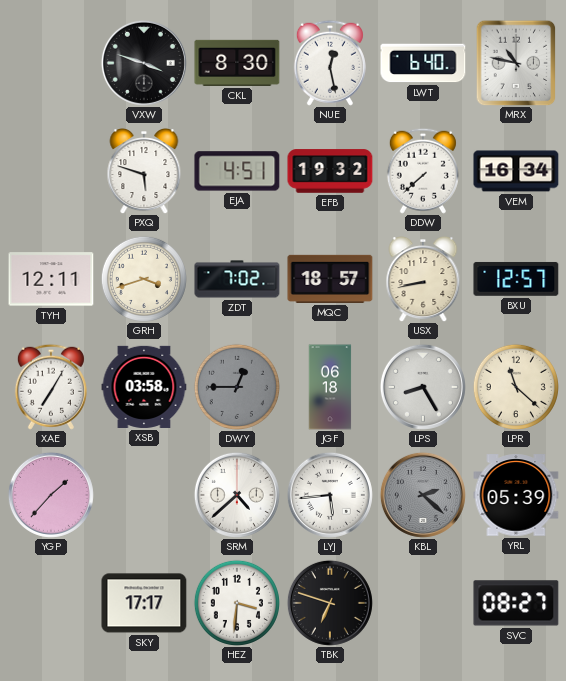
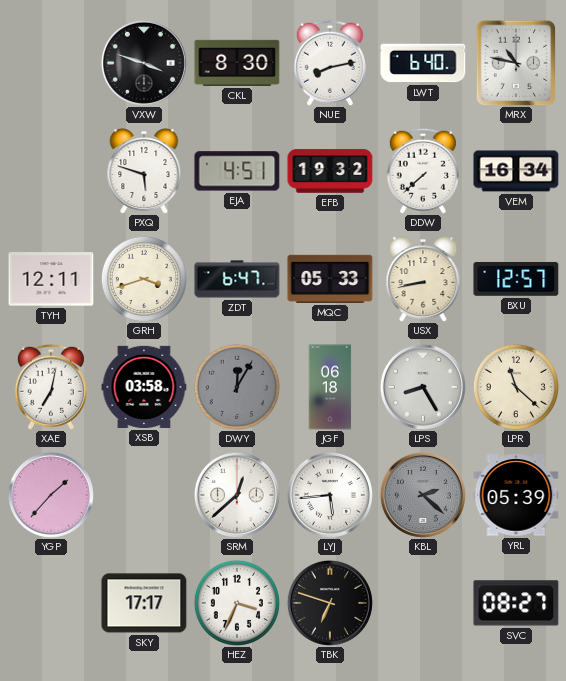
NUE: 12:28 -> 8:13
ZDT: 7:02 -> 6:47
MQC: 18:57 -> 05:33
XAE: 7:05 -> 7:02
DWY: 12:45 -> 12:05
SRM: 4:38 -> 12:38
HEZ: 3:31 -> 3:34
